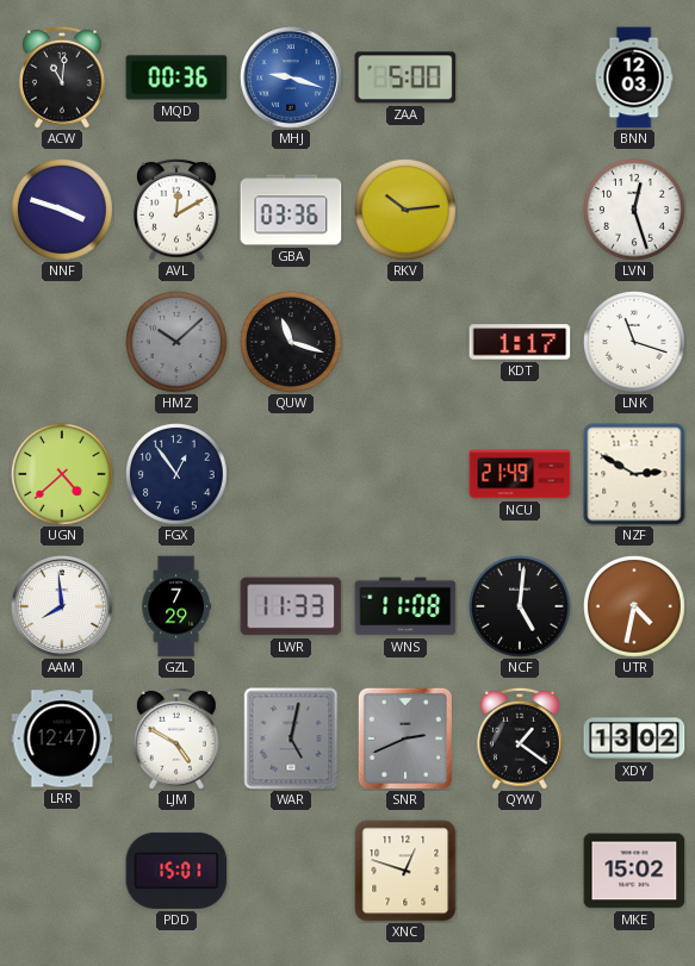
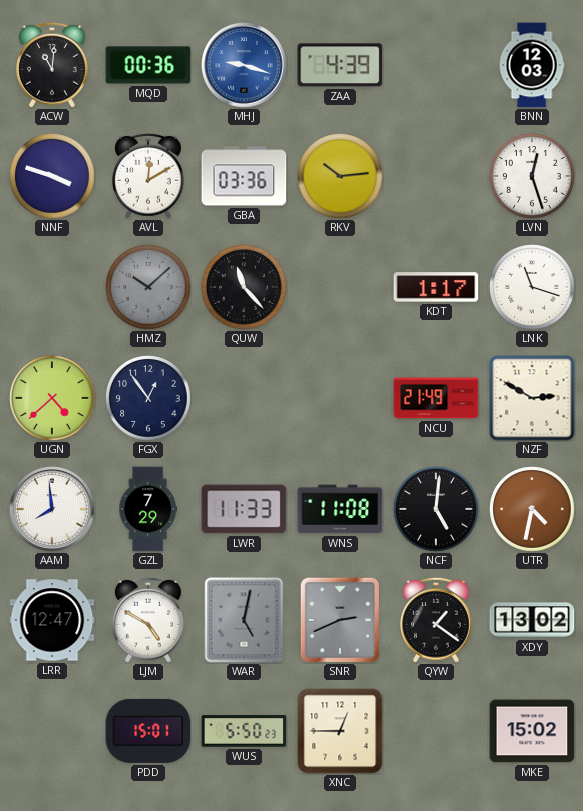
ZAA: 5:00 -> 4:39
QUW: 11:18 -> 11:23
WUS: none -> 5:50
XNC: 12:48 -> 12:45
